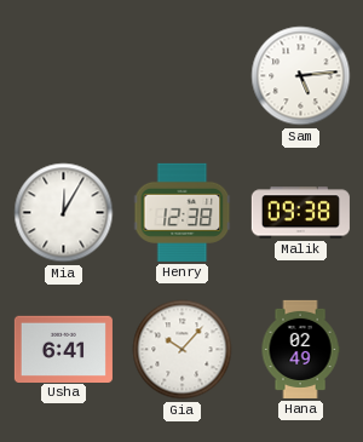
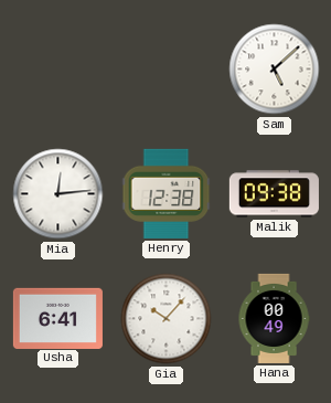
Sam: 5:14 -> 5:08
Mia: 12:05 -> 12:14
Hana: 02:49 -> 00:49
